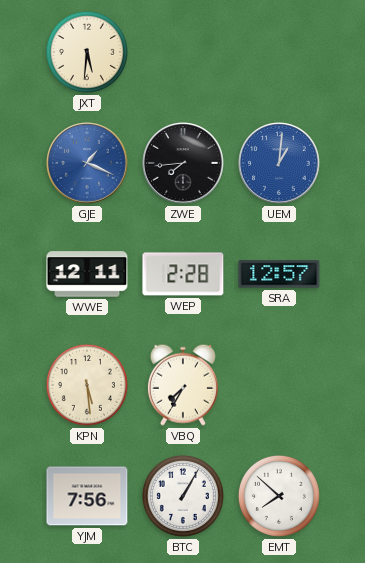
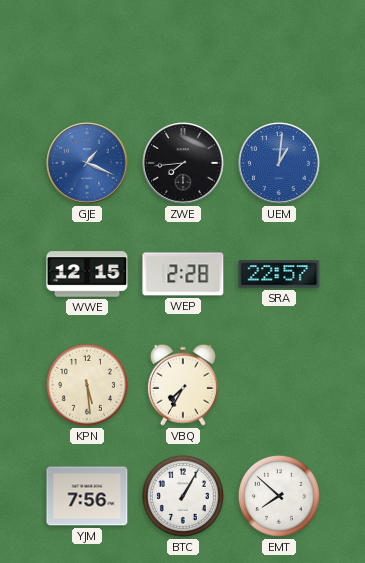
JXT: 5:31 -> none
WWE: 12:11 -> 12:15
SRA: 12:57 -> 22:57
